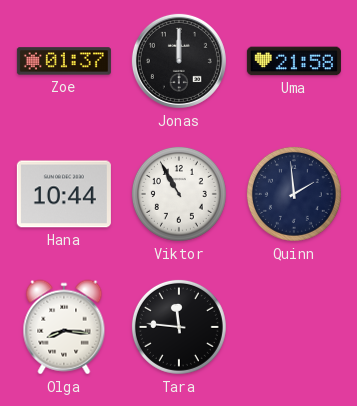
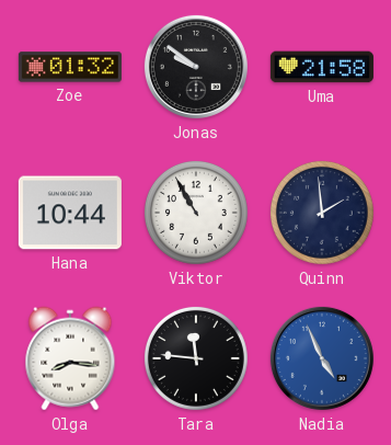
Zoe: 01:37 -> 01:32
Jonas: 12:00 -> 9:51
Nadia: none -> 4:56
